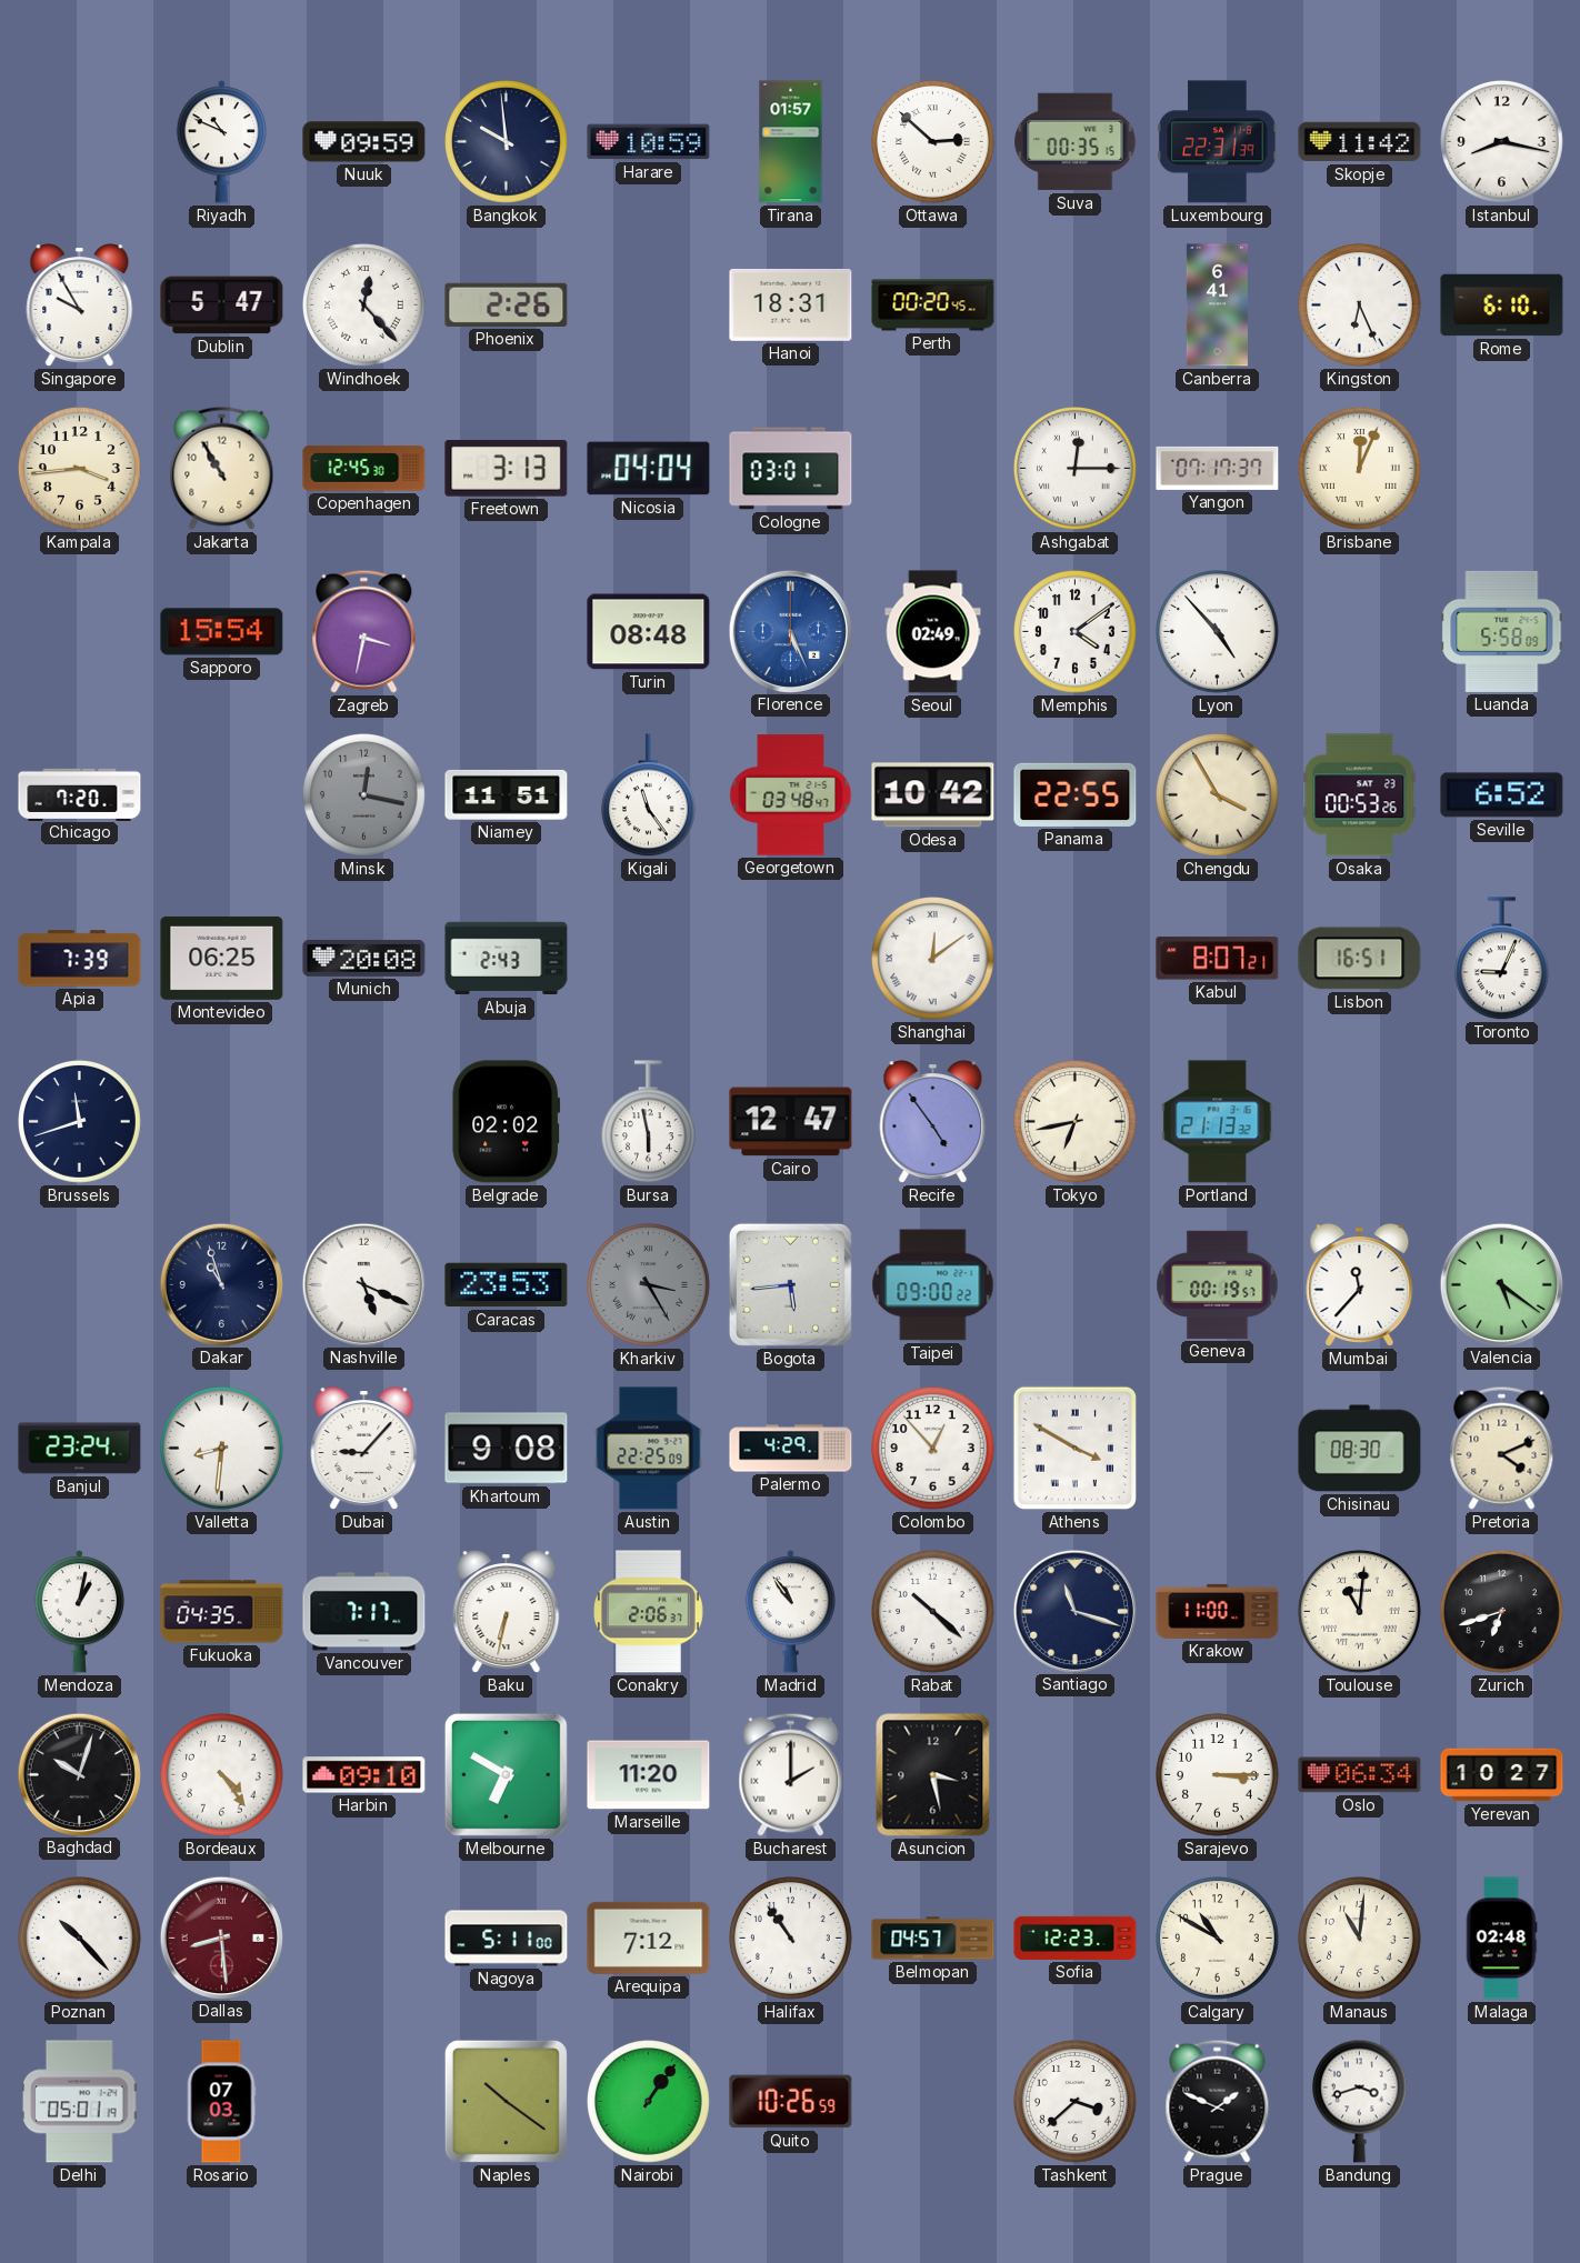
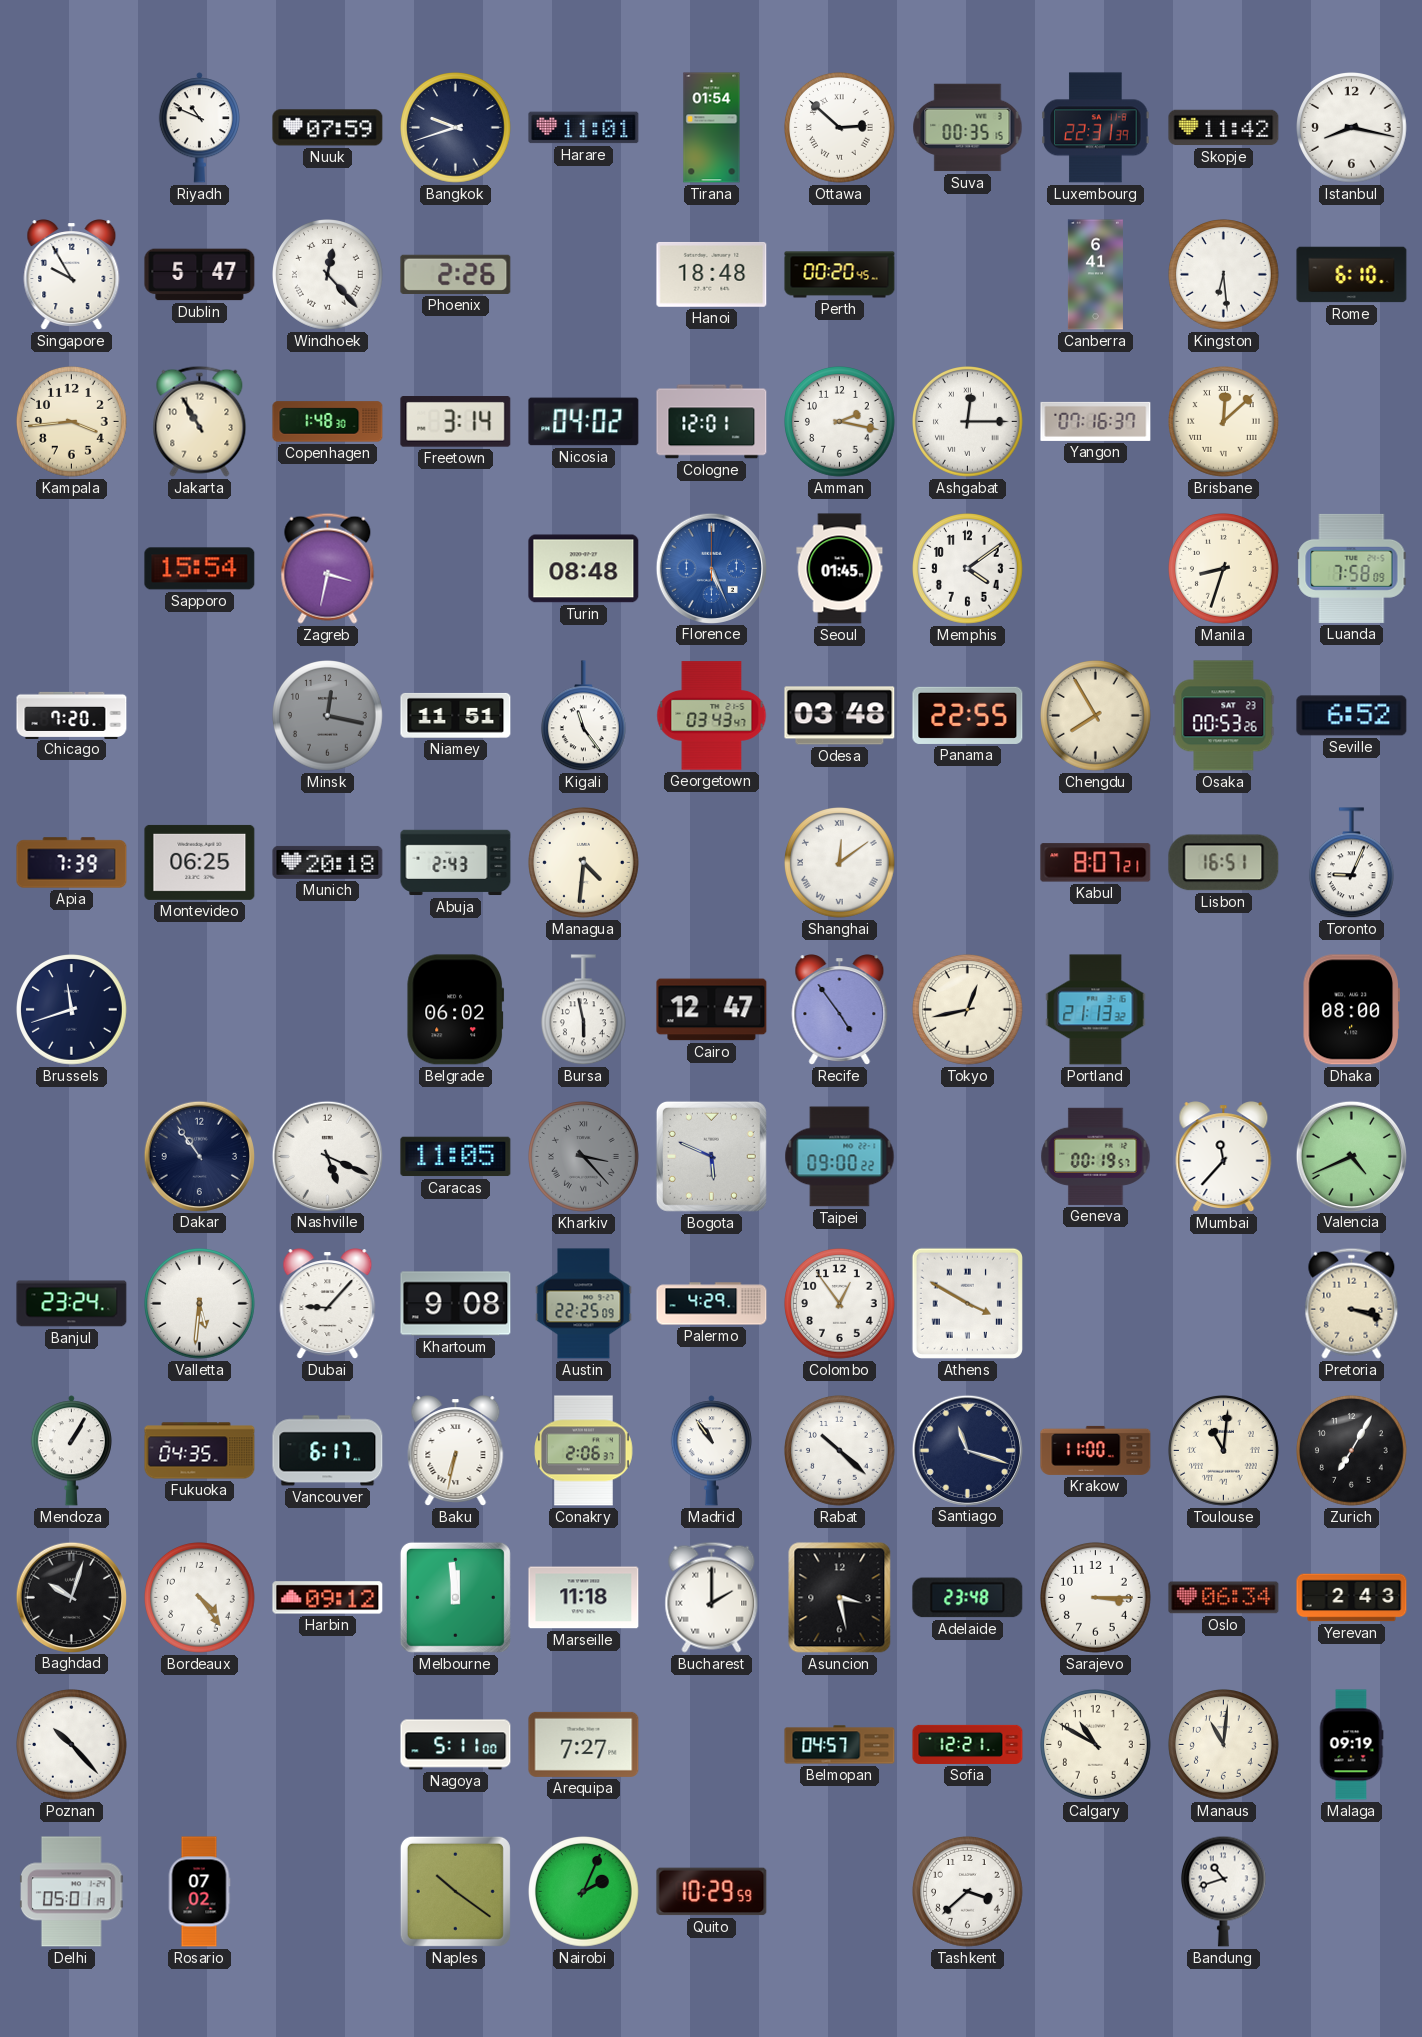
Nuuk: 09:59 -> 07:59
Bangkok: 9:59 -> 9:42
Harare: 10:59 -> 11:01
Tirana: 01:57 -> 01:54
Hanoi: 18:31 -> 18:48
Kingston: 6:26 -> 6:29
Copenhagen: 12:45 -> 1:48
Freetown: 3:13 -> 3:14
Nicosia: 04:04 -> 04:02
Cologne: 03:01 -> 12:01
Amman: none -> 2:17
Yangon: 07:17 -> 07:16
Brisbane: 12:04 -> 12:08
Seoul: 02:49 -> 01:45
Lyon: 4:53 -> none
Manila: none -> 8:33
Luanda: 5:58 -> 7:58
Georgetown: 03:48 -> 03:43
Odesa: 10:42 -> 03:48
Chengdu: 3:55 -> 7:55
Munich: 20:08 -> 20:18
Managua: none -> 4:31
Belgrade: 02:02 -> 06:02
Tokyo: 6:43 -> 12:43
Dhaka: none -> 08:00
Dakar: 10:57 -> 10:54
Caracas: 23:53 -> 11:05
Kharkiv: 3:25 -> 3:23
Bogota: 5:44 -> 5:49
Valencia: 5:21 -> 4:41
Valletta: 8:31 -> 5:31
Colombo: 12:53 -> 12:54
Chisinau: 08:30 -> none
Pretoria: 4:11 -> 3:18
Mendoza: 1:02 -> 1:05
Vancouver: 7:17 -> 6:17
Zurich: 6:42 -> 7:05
Harbin: 09:10 -> 09:12
Melbourne: 6:50 -> 11:59
Marseille: 11:20 -> 11:18
Adelaide: none -> 23:48
Yerevan: 10:27 -> 2:43
Dallas: 8:29 -> none
Arequipa: 7:12 -> 7:27
Halifax: 10:54 -> none
Sofia: 12:23 -> 12:21
Malaga: 02:48 -> 09:19
Rosario: 07:03 -> 07:02
Nairobi: 1:06 -> 2:04
Quito: 10:26 -> 10:29
Prague: 1:49 -> none
Bandung: 3:42 -> 10:42
